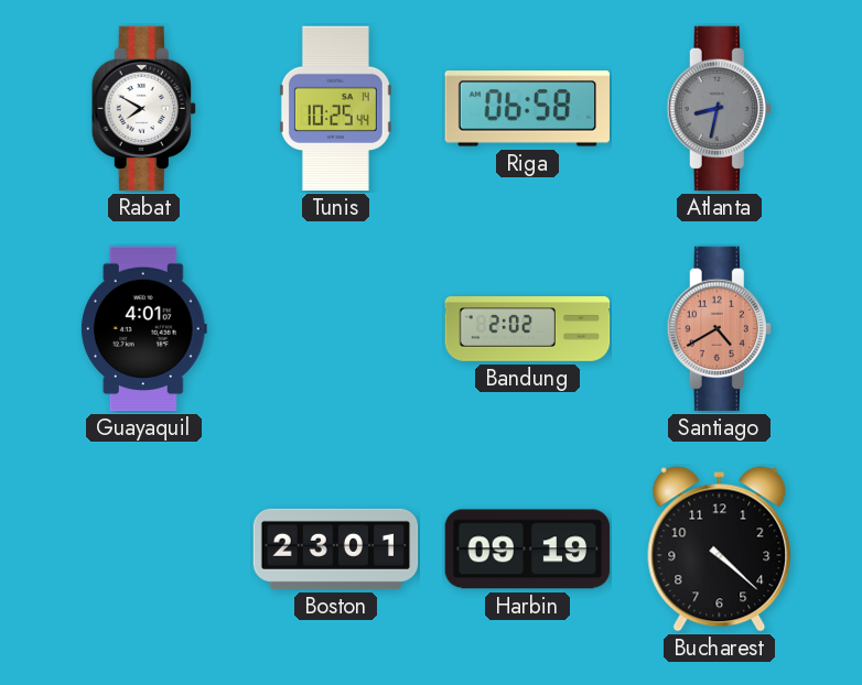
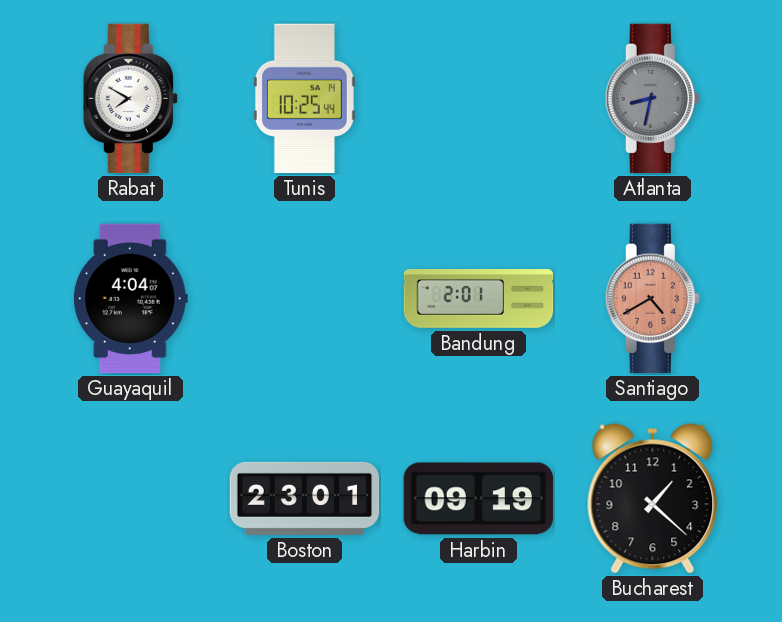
Riga: 06:58 -> none
Guayaquil: 4:01 -> 4:04
Bandung: 2:02 -> 2:01
Bucharest: 4:22 -> 1:22
